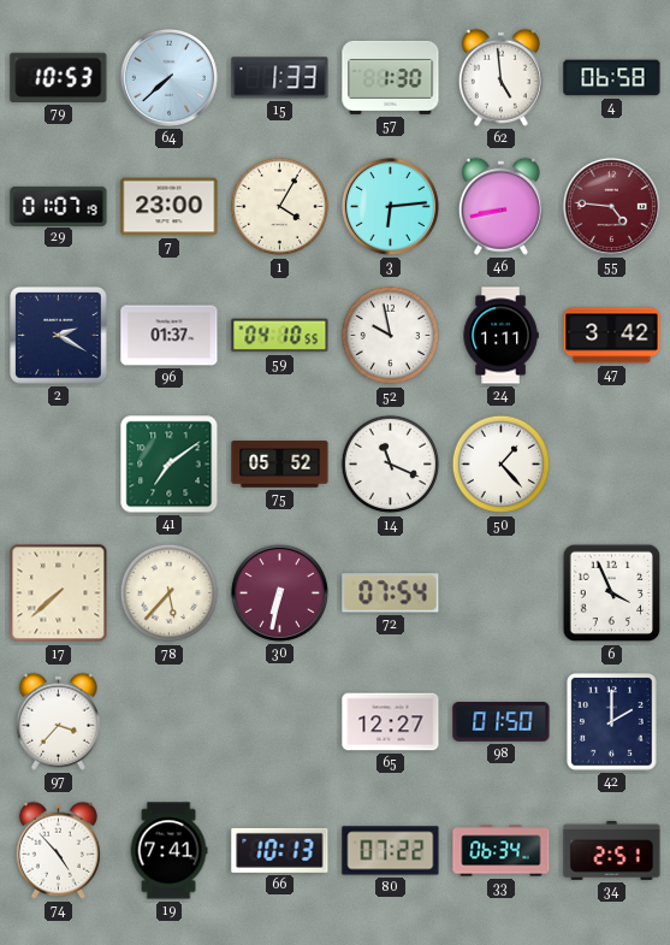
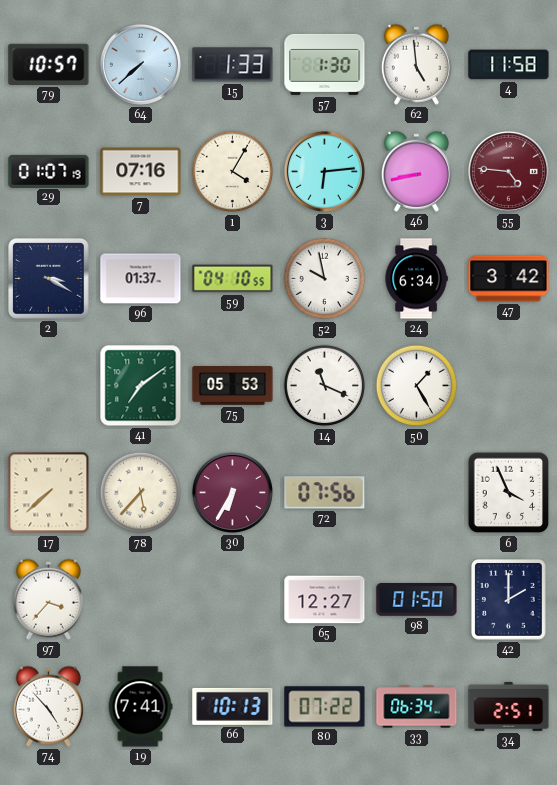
79: 10:53 -> 10:57
4: 06:58 -> 11:58
7: 23:00 -> 07:16
2: 2:20 -> 3:20
24: 1:11 -> 6:34
75: 05:52 -> 05:53
50: 1:23 -> 1:25
30: 6:32 -> 6:35
72: 07:54 -> 07:56
